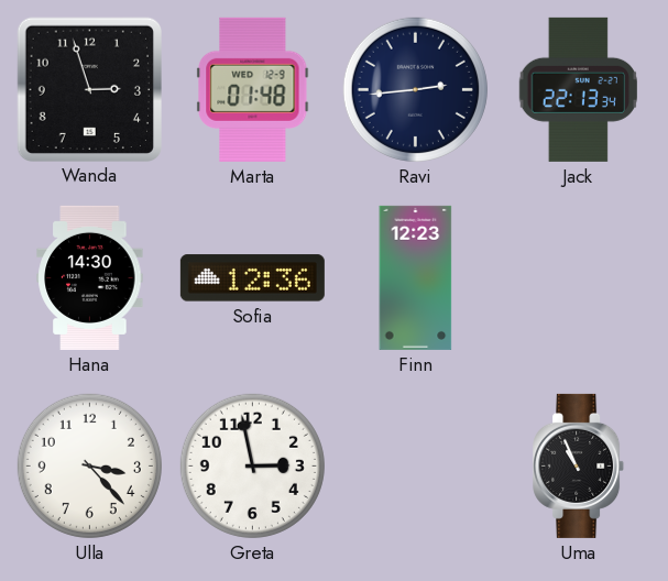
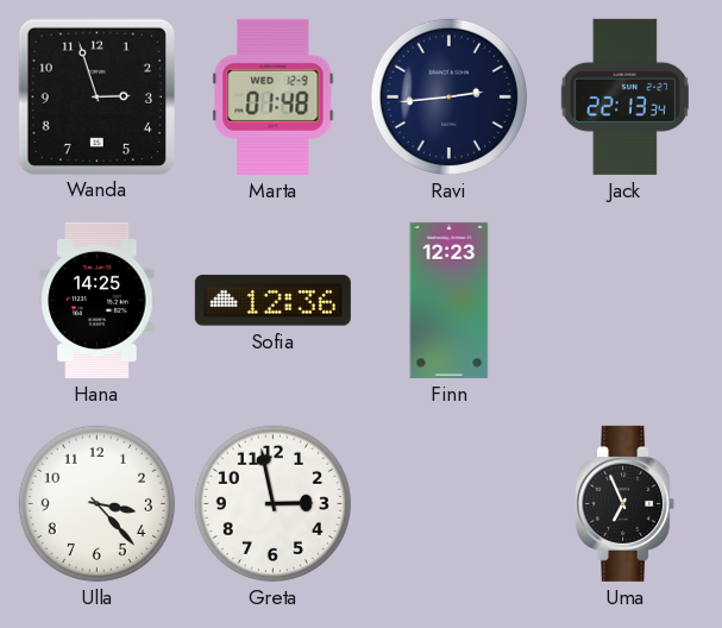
Hana: 14:30 -> 14:25
Uma: 10:56 -> 6:56
